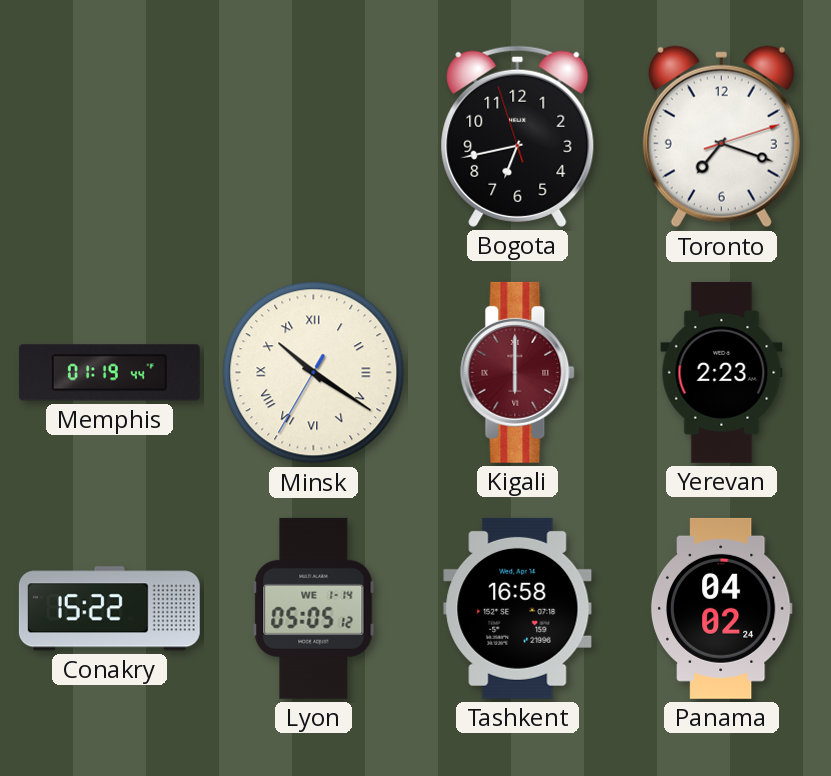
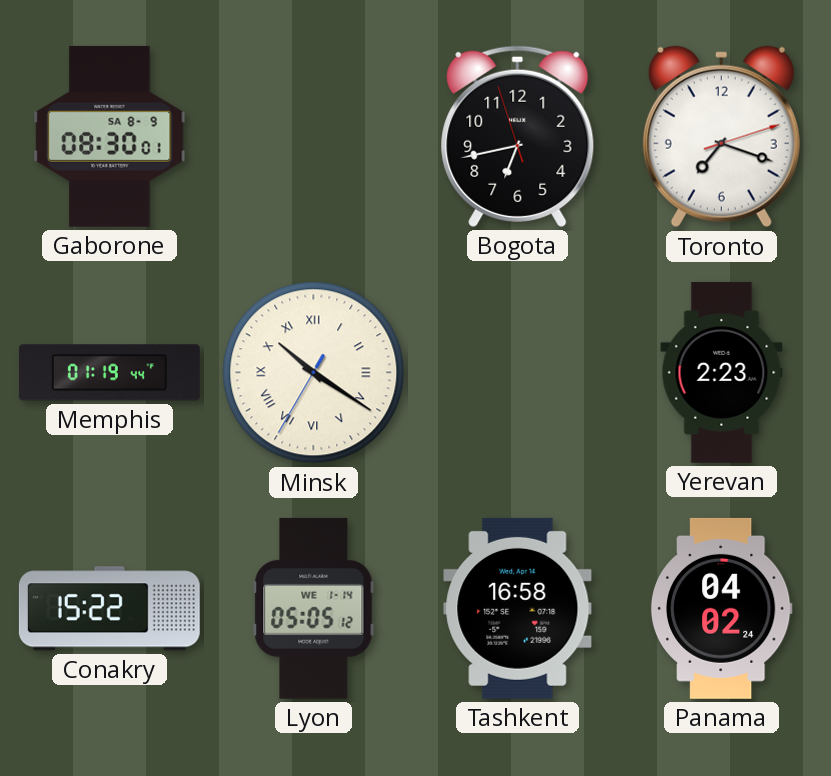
Gaborone: none -> 08:30
Kigali: 6:00 -> none
